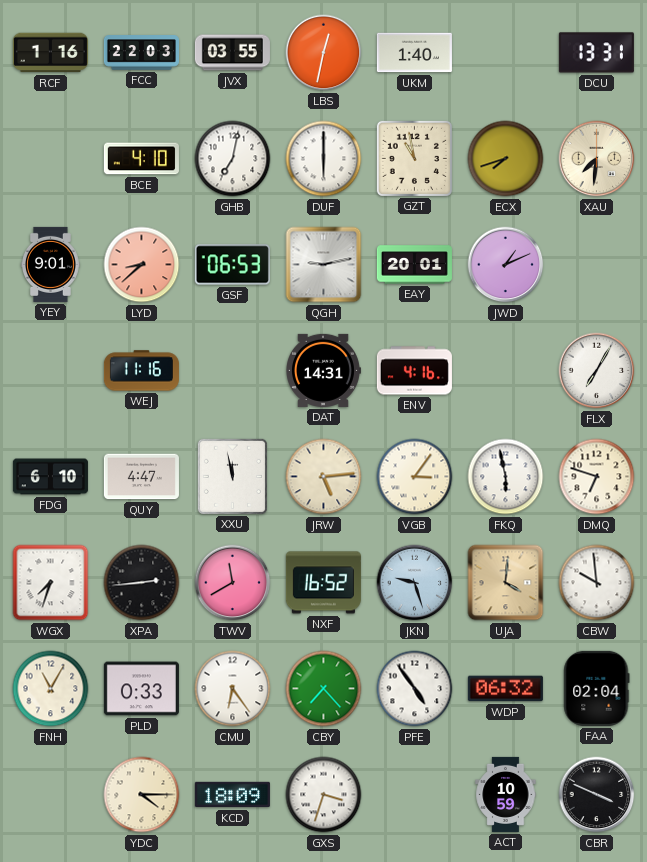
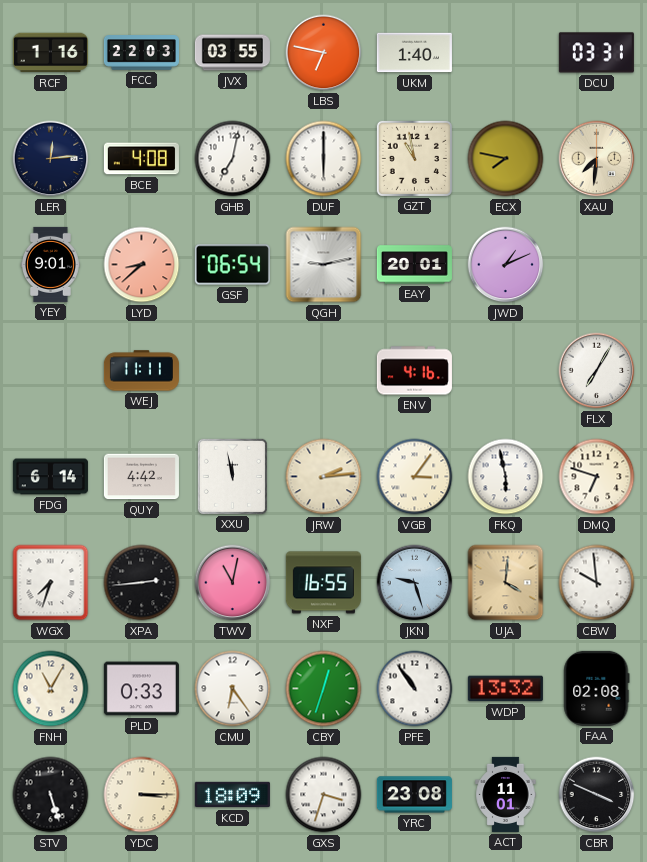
LBS: 12:32 -> 6:47
DCU: 13:31 -> 03:31
LER: none -> 12:14
BCE: 4:10 -> 4:08
ECX: 7:42 -> 7:47
GSF: 06:53 -> 06:54
WEJ: 11:16 -> 11:11
DAT: 14:31 -> none
FDG: 6:10 -> 6:14
QUY: 4:47 -> 4:42
JRW: 5:14 -> 2:14
TWV: 11:40 -> 11:02
NXF: 16:52 -> 16:55
CBY: 7:23 -> 12:33
PFE: 4:54 -> 10:54
WDP: 06:32 -> 13:32
FAA: 02:04 -> 02:08
STV: none -> 5:27
YDC: 4:15 -> 3:15
YRC: none -> 23:08
ACT: 10:59 -> 11:01
